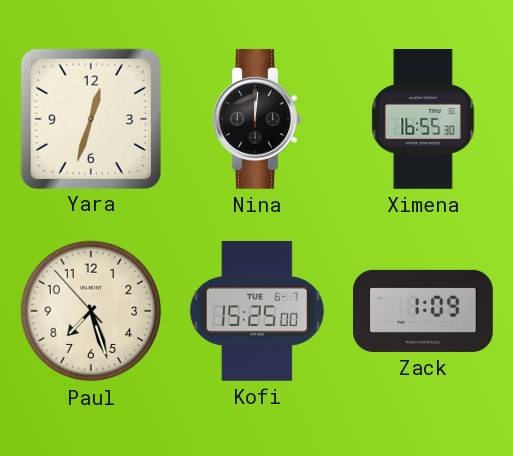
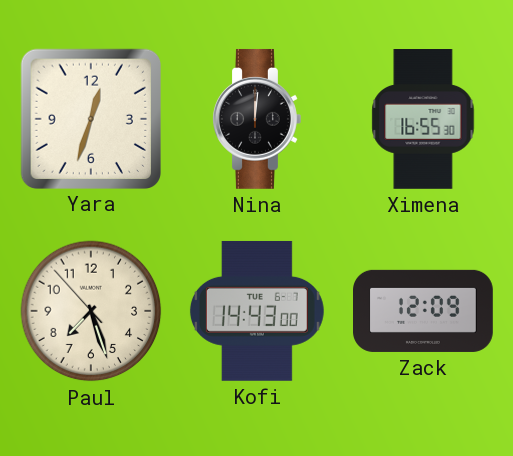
Kofi: 15:25 -> 14:43
Zack: 1:09 -> 12:09
